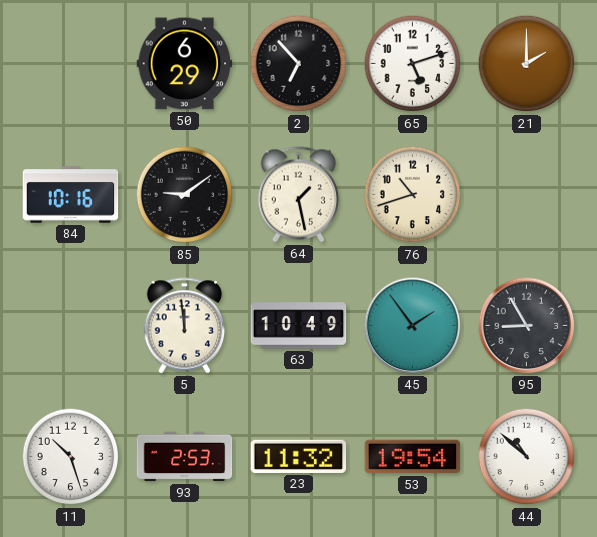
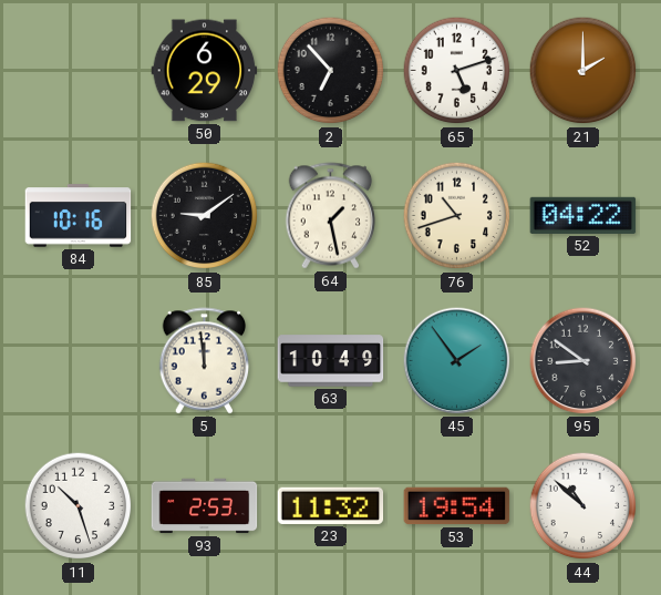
52: none -> 04:22
95: 8:55 -> 8:51
